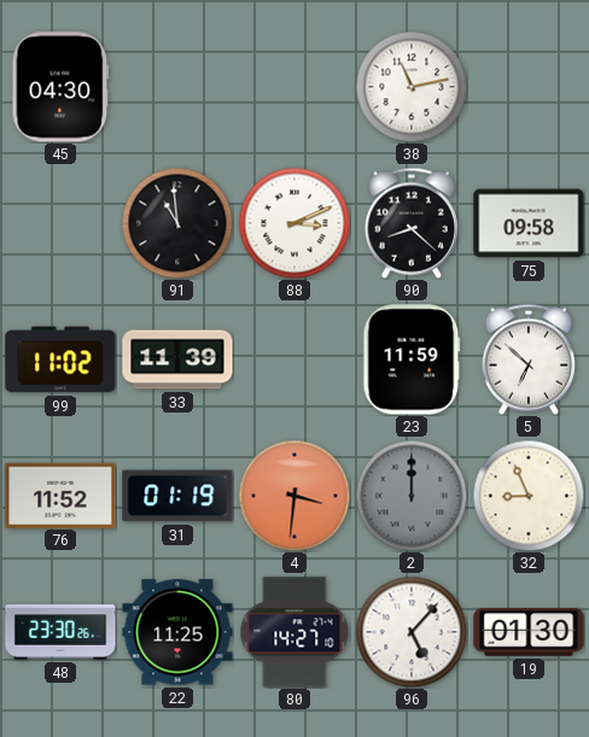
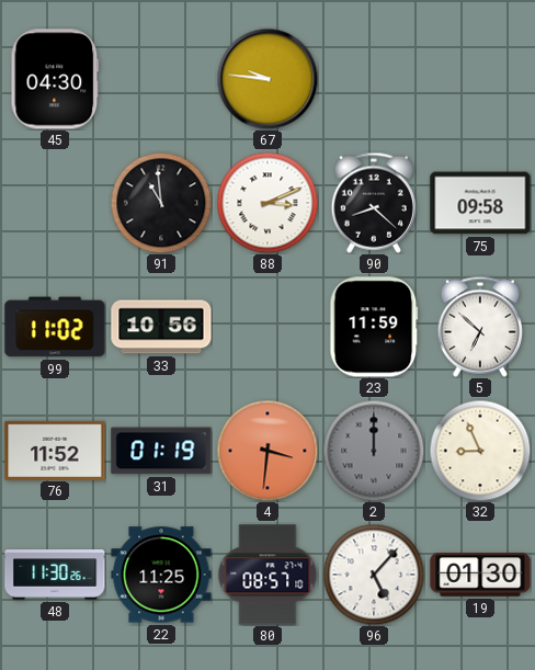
67: none -> 9:46
38: 11:13 -> none
33: 11:39 -> 10:56
48: 23:30 -> 11:30
80: 14:27 -> 08:57
